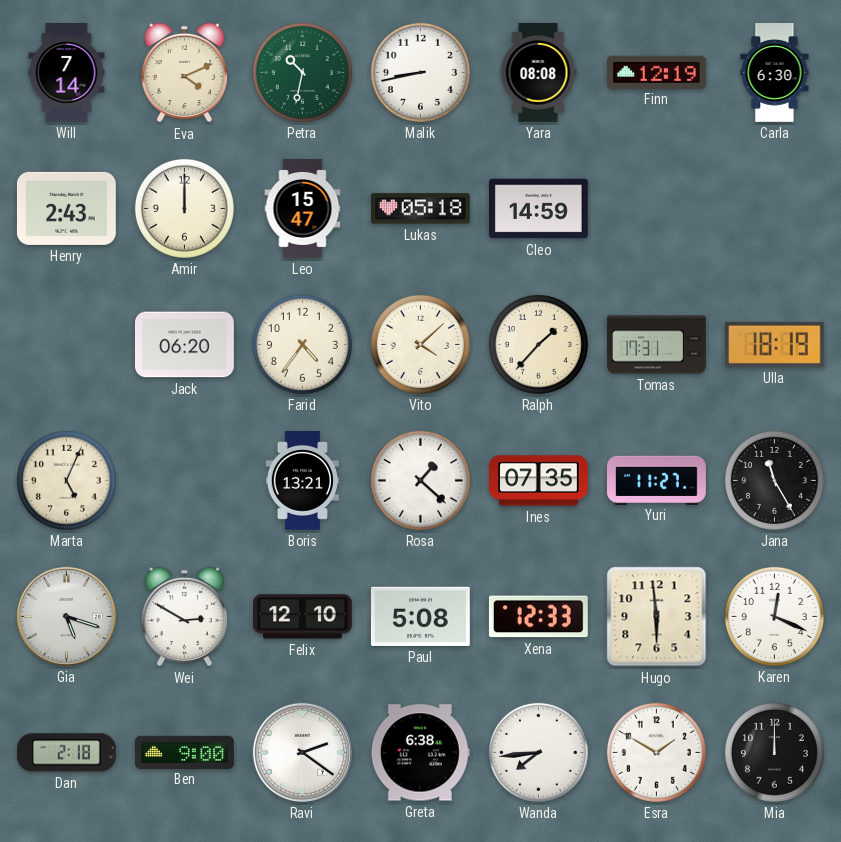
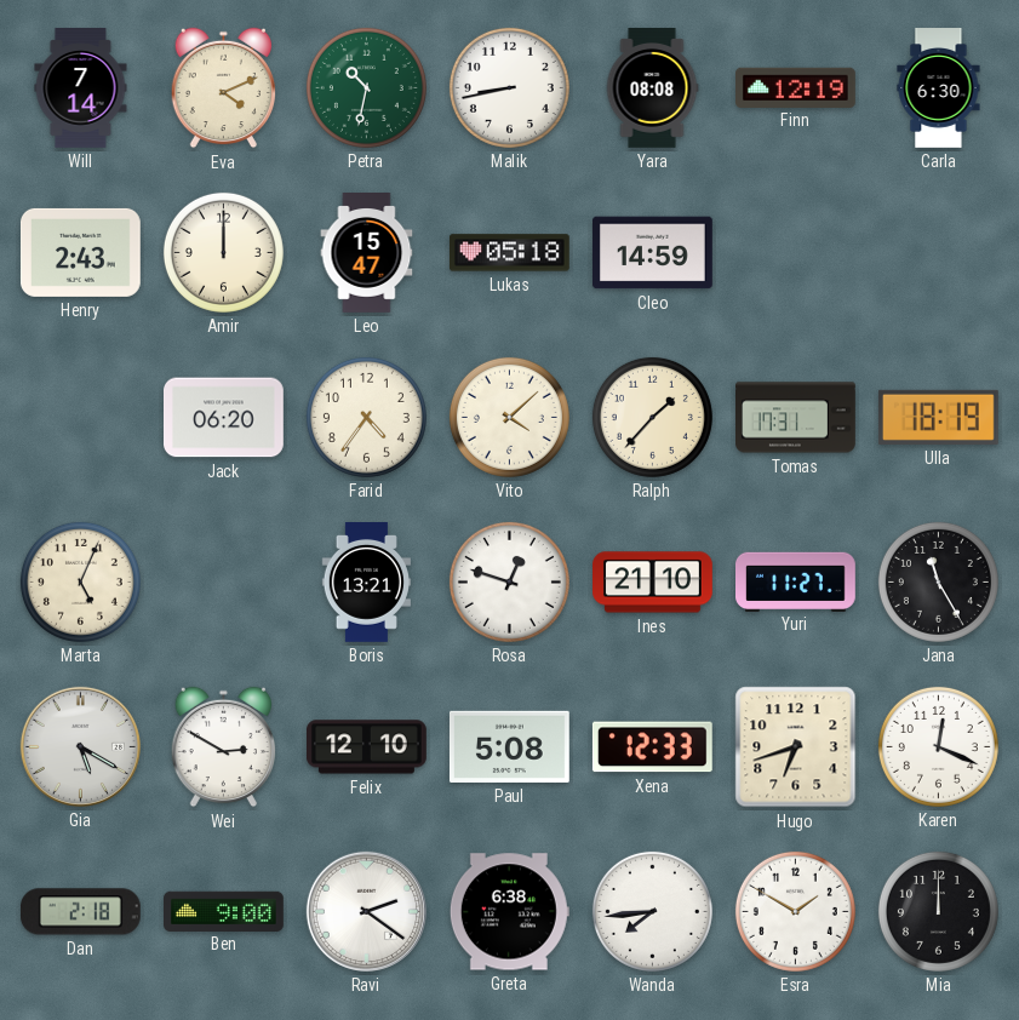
Rosa: 1:22 -> 12:48
Ines: 07:35 -> 21:10
Gia: 5:18 -> 5:20
Hugo: 5:59 -> 6:42
